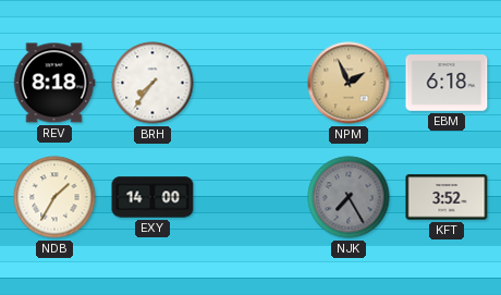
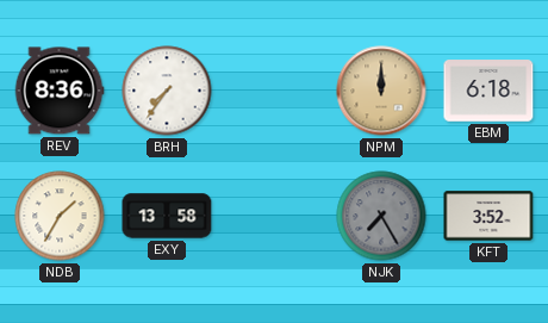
REV: 8:18 -> 8:36
NPM: 1:56 -> 12:00
EXY: 14:00 -> 13:58
